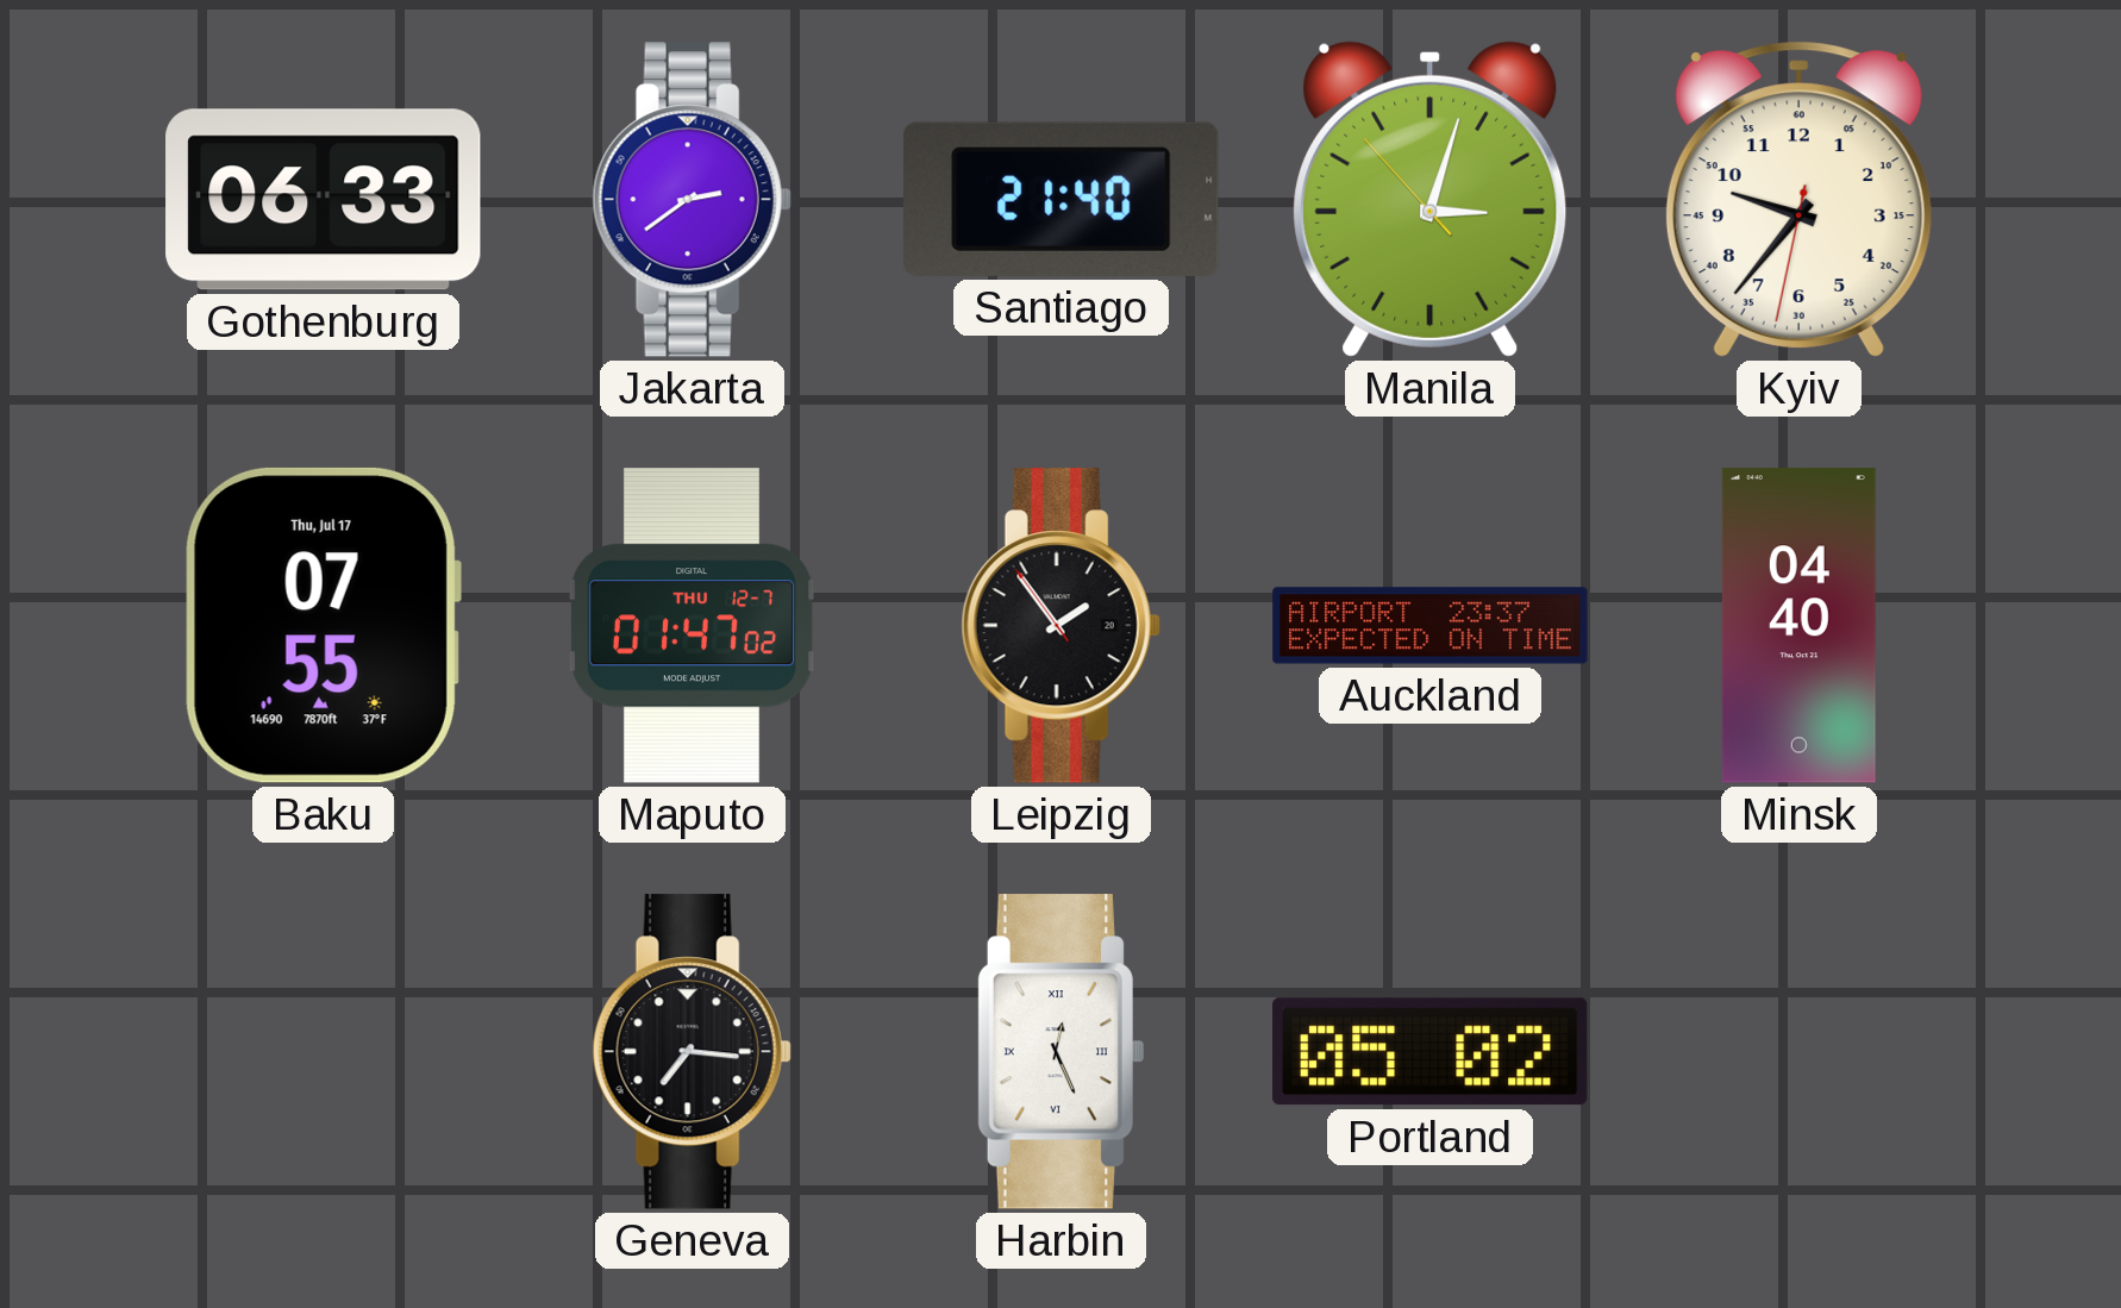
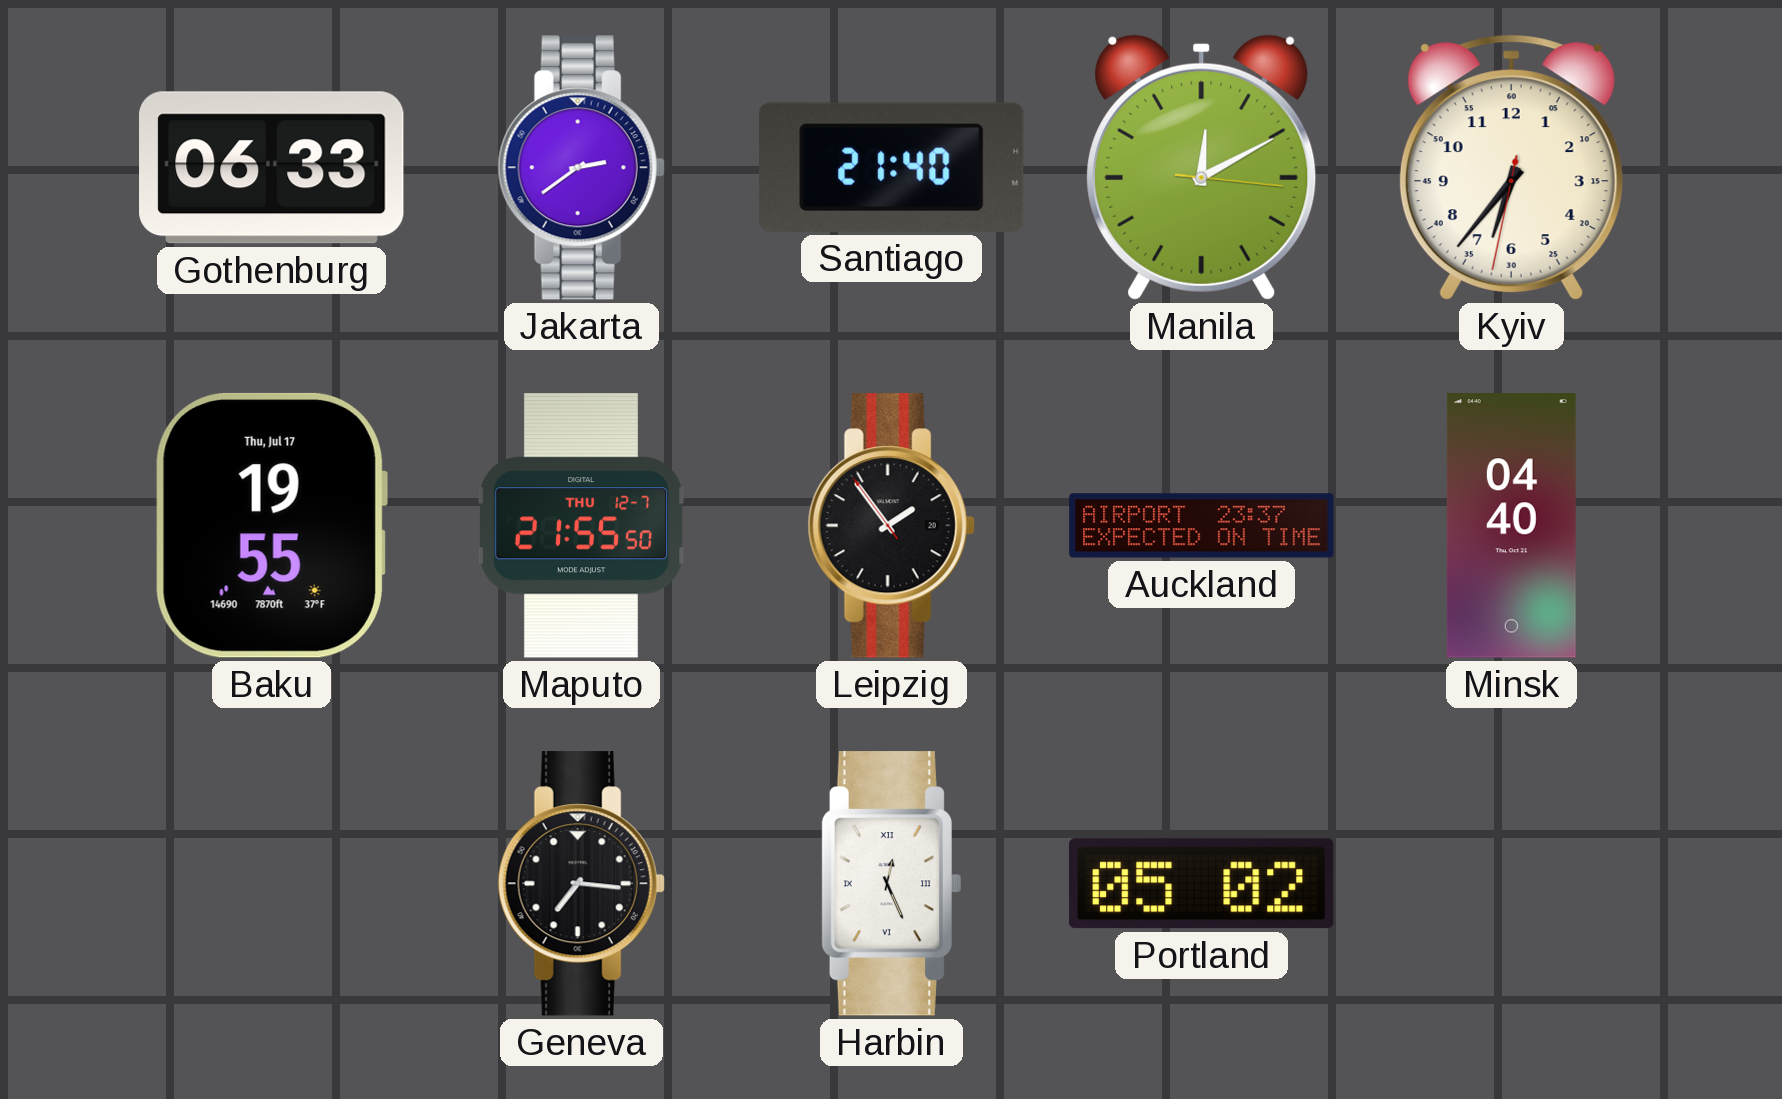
Manila: 3:02 -> 12:10
Kyiv: 9:36 -> 6:36
Baku: 07:55 -> 19:55
Maputo: 01:47 -> 21:55
